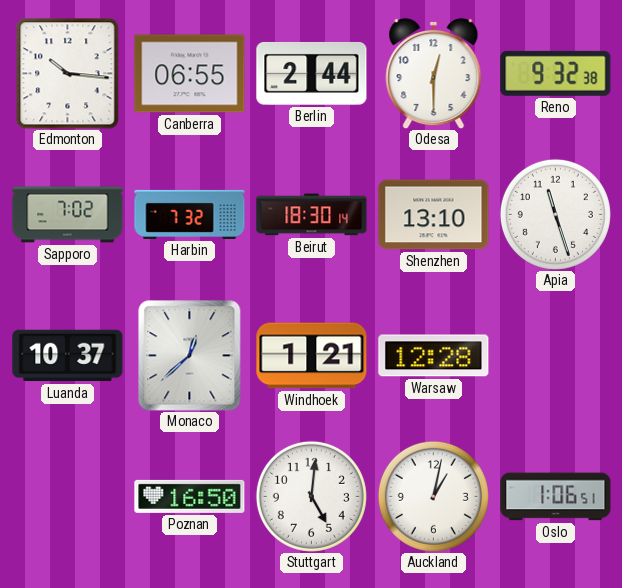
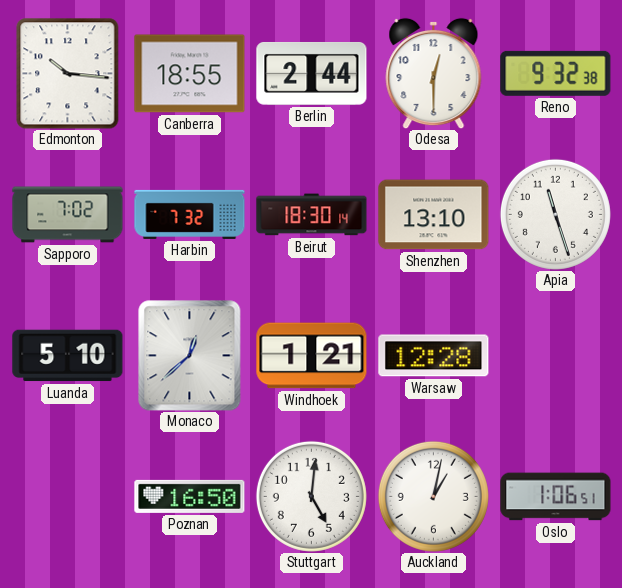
Canberra: 06:55 -> 18:55
Luanda: 10:37 -> 5:10
